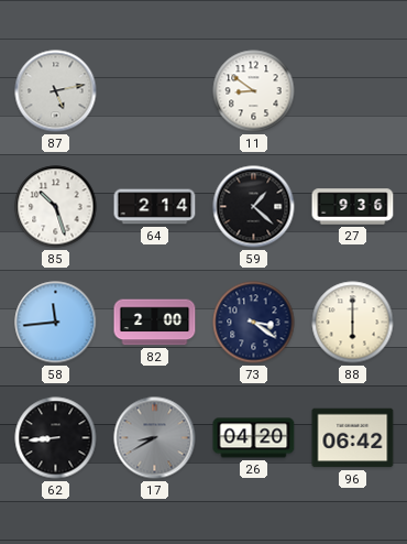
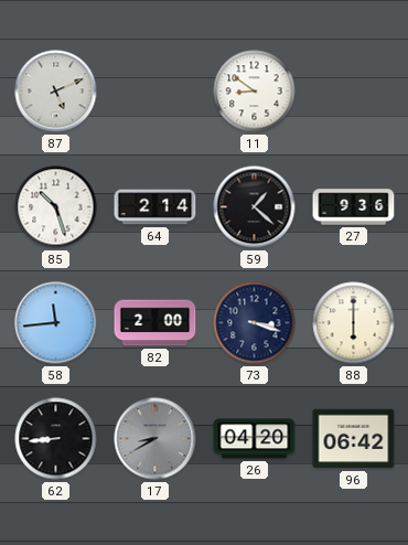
87: 5:13 -> 5:11
73: 3:21 -> 3:18
